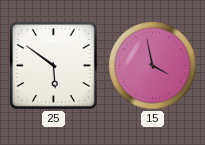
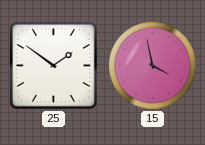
25: 5:51 -> 1:51
